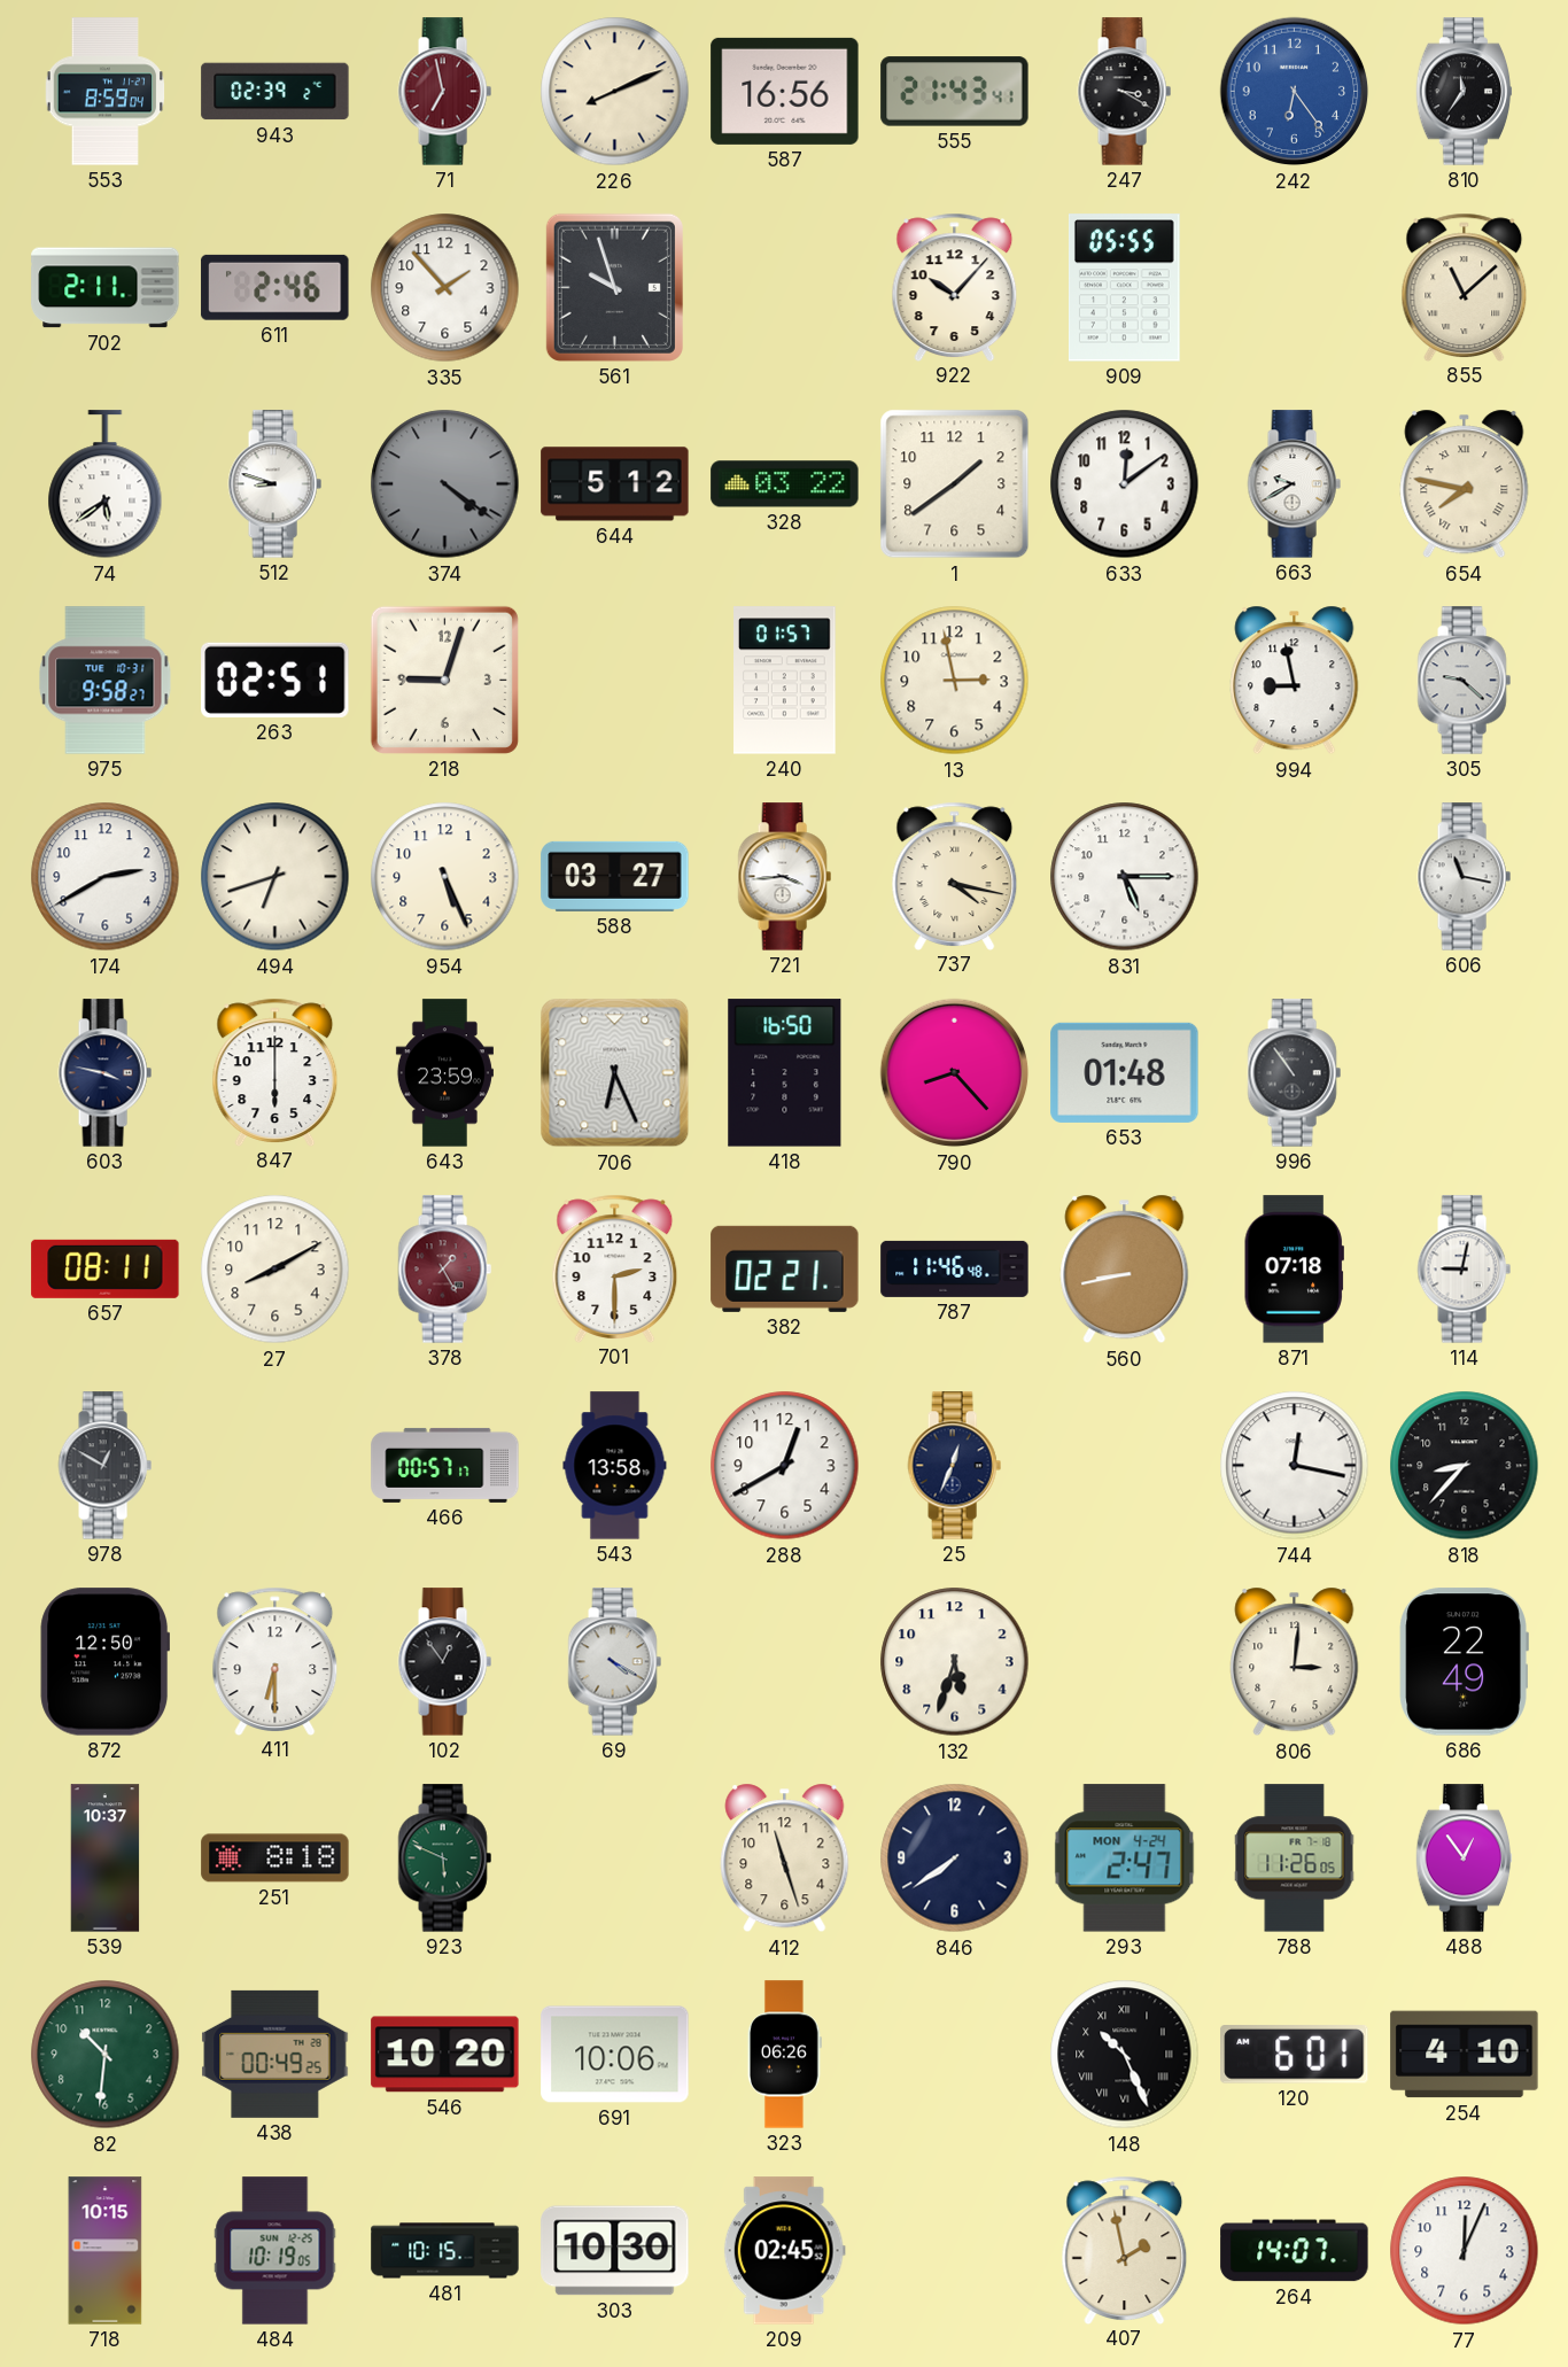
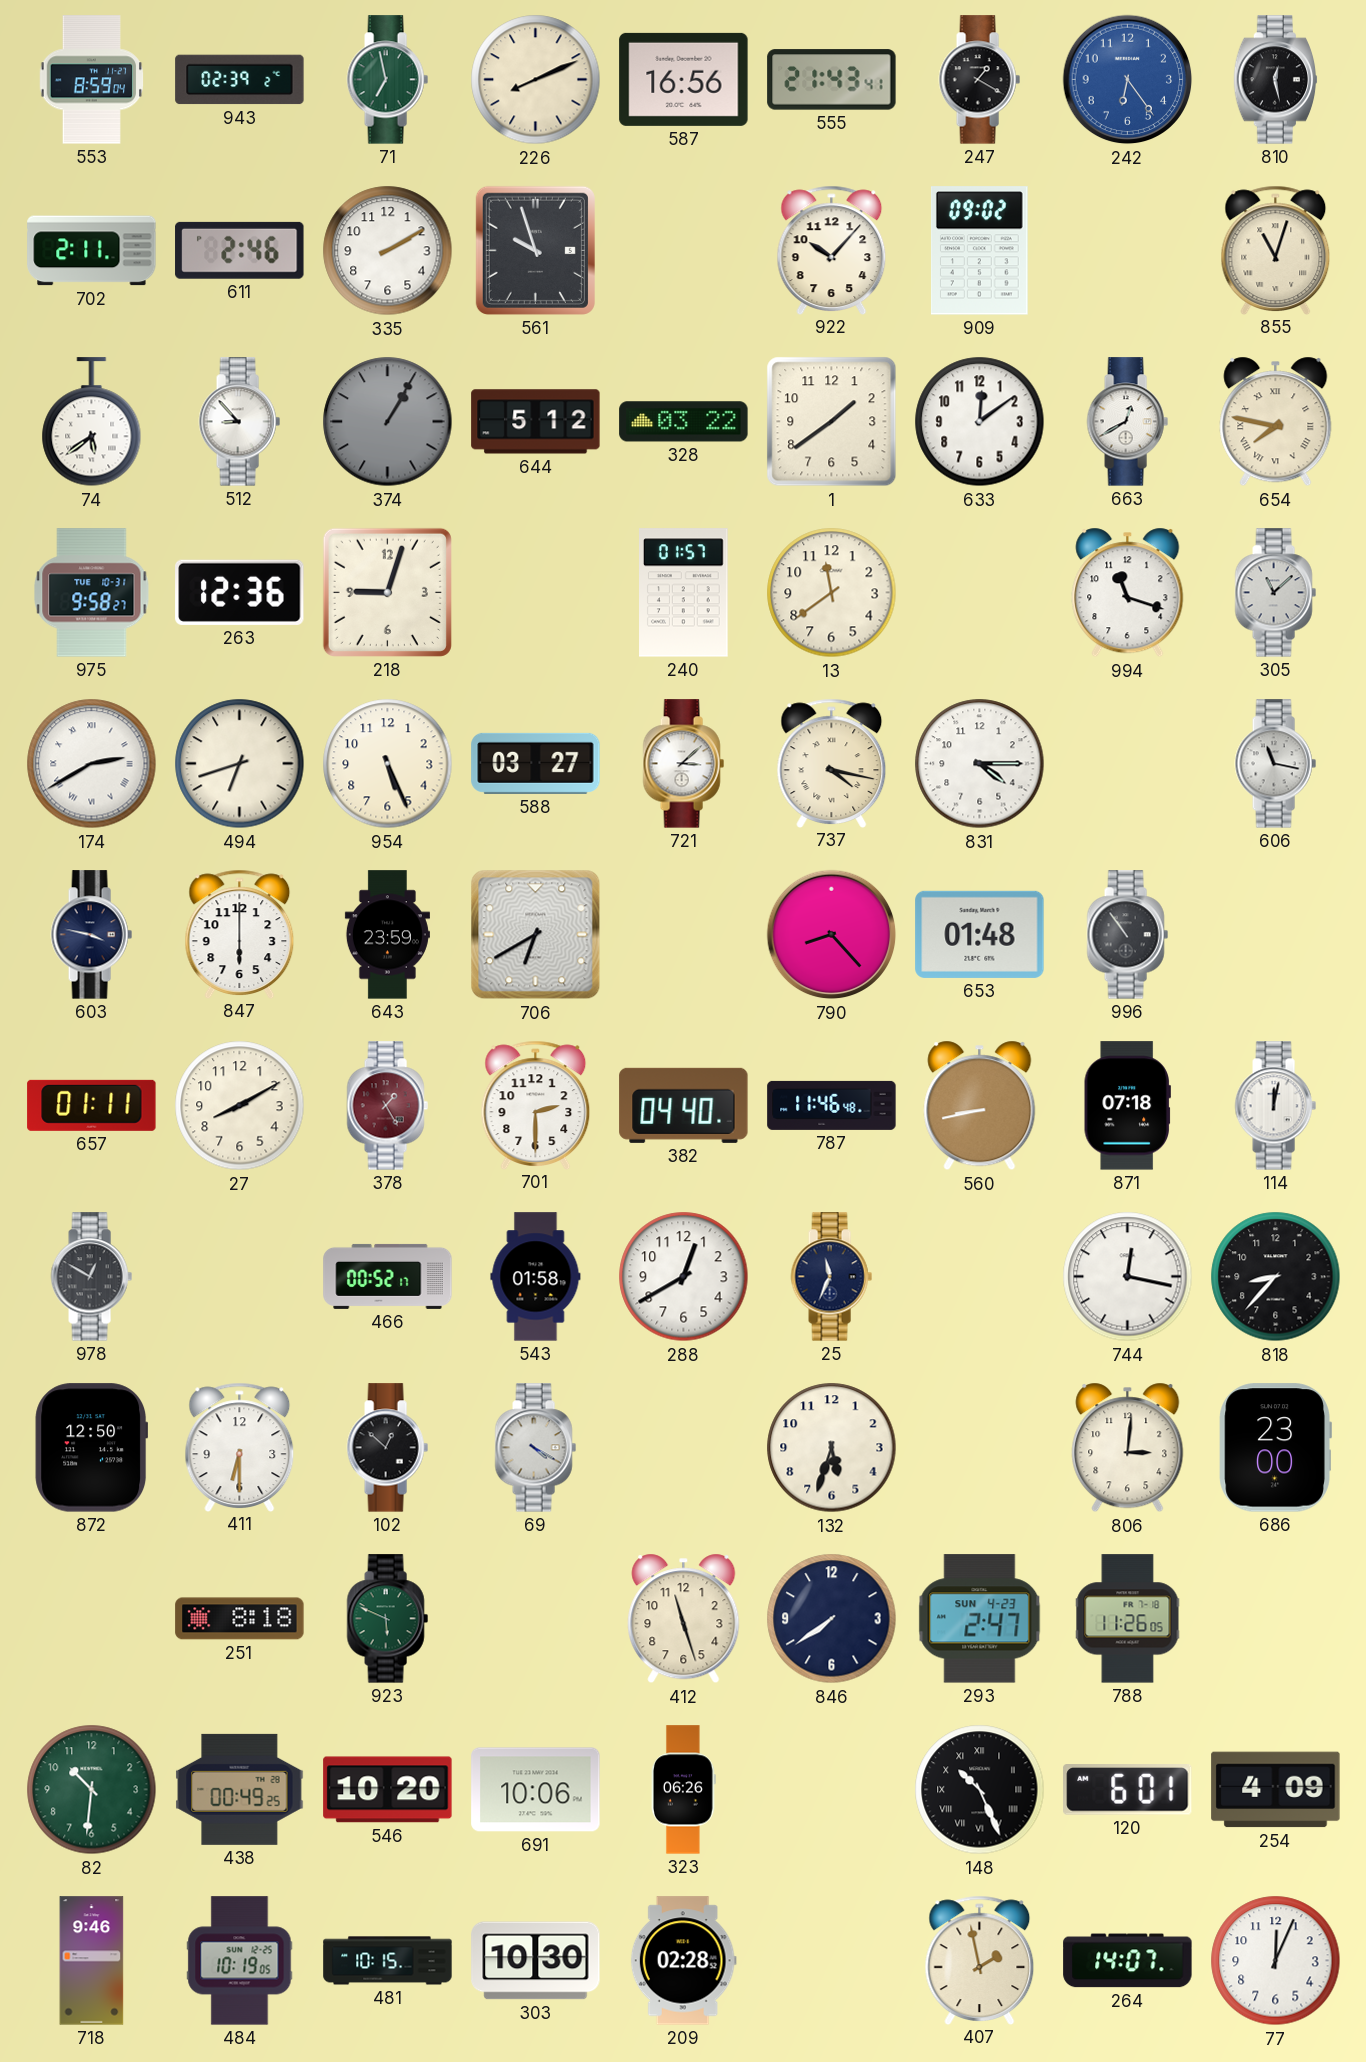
71 dial: burgundy -> green
247: 3:20 -> 1:20
810: 11:36 -> 12:28
335: 1:53 -> 2:10
909: 05:55 -> 09:02
855: 11:08 -> 11:03
512: 8:48 -> 8:53
374: 4:21 -> 1:05
663: 9:40 -> 12:40
263: 02:51 -> 12:36
13: 2:58 -> 11:39
994: 8:58 -> 11:18
305: 9:22 -> 11:08
174 numerals: Arabic -> Roman
721: 3:44 -> 3:08
831: 5:15 -> 4:15
706: 6:26 -> 6:40
418: 16:50 -> none
657: 08:11 -> 01:11
382: 02:21 -> 04:40
114: 9:02 -> 12:02
466: 00:57 -> 00:52
543: 13:58 -> 01:58
25: 12:34 -> 11:34
102: 12:54 -> 12:52
686: 22:49 -> 23:00
539: 10:37 -> none
293 date: MON 4-24 -> SUN 4-23
488: 12:54 -> none
254: 4:10 -> 4:09
718: 10:15 -> 9:46
209: 02:45 -> 02:28
